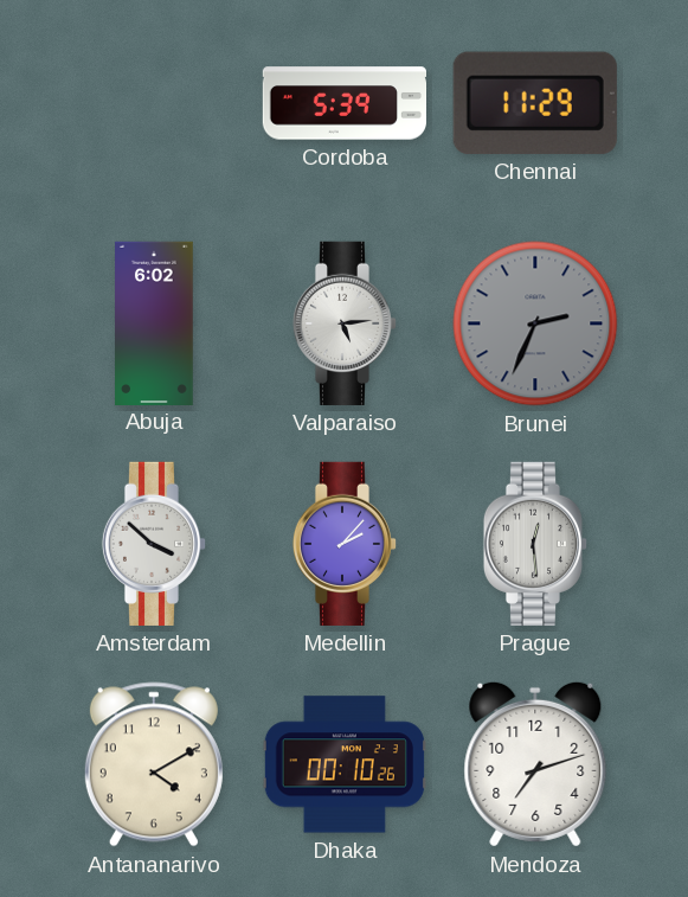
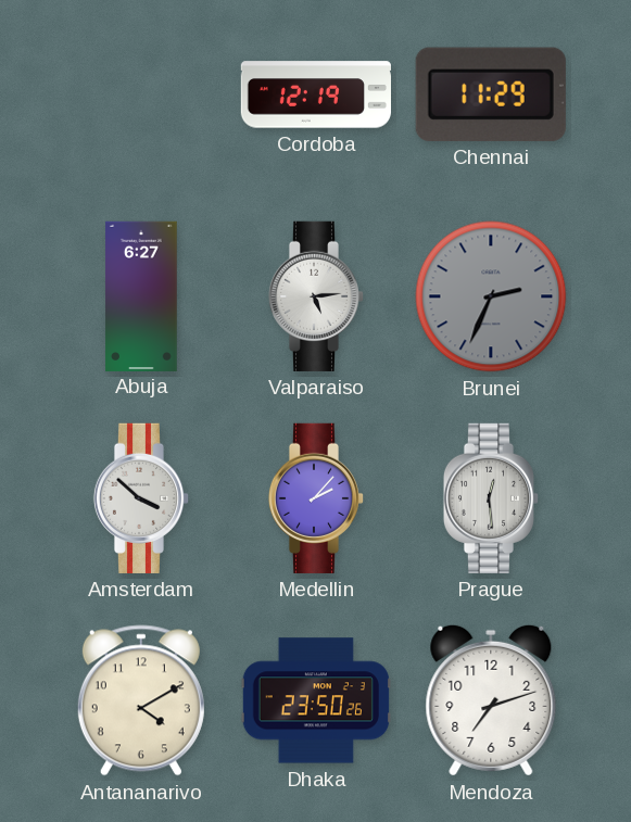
Cordoba: 5:39 -> 12:19
Abuja: 6:02 -> 6:27
Dhaka: 00:10 -> 23:50
